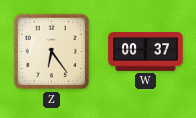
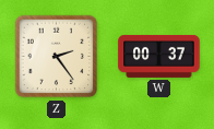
Z: 6:24 -> 2:24
